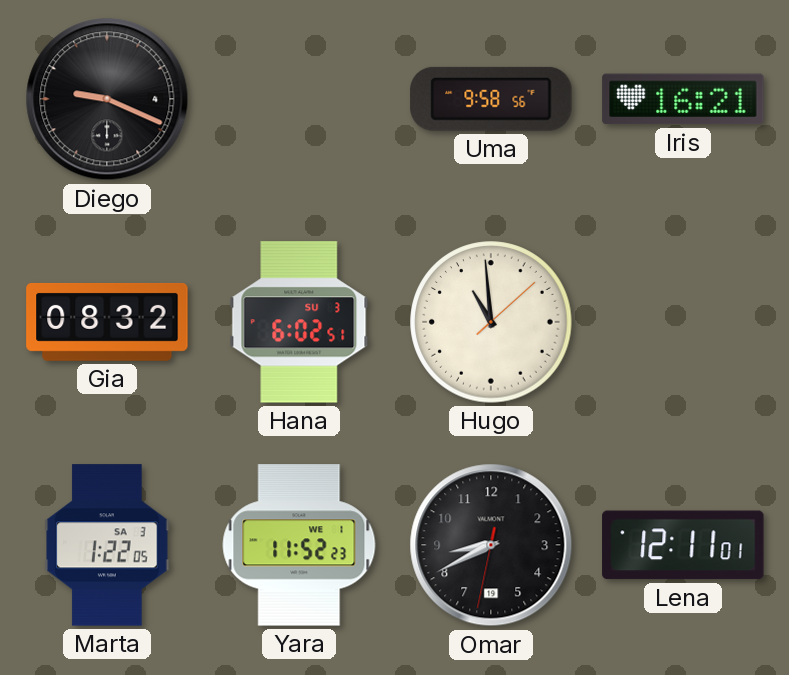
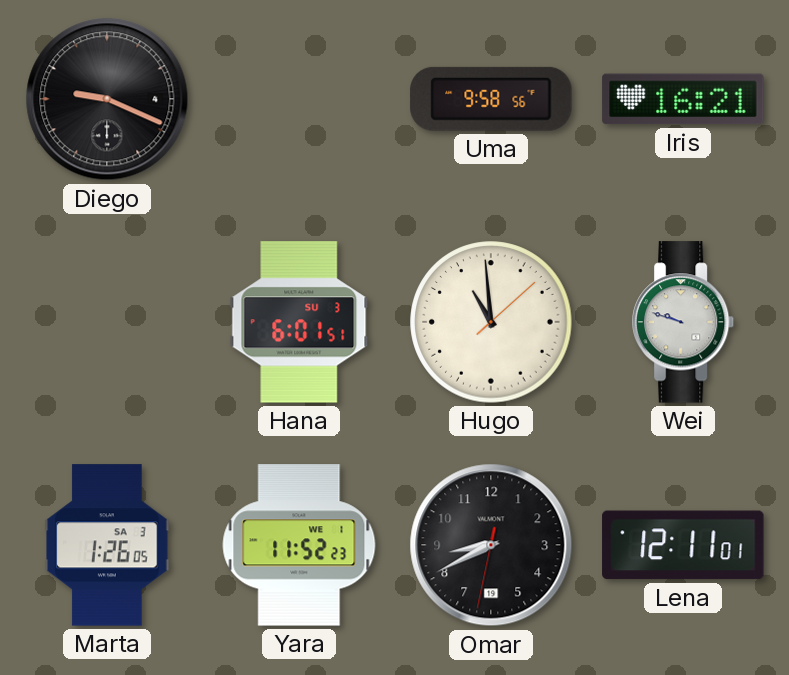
Gia: 08:32 -> none
Hana: 6:02 -> 6:01
Wei: none -> 9:48
Marta: 1:22 -> 1:26
